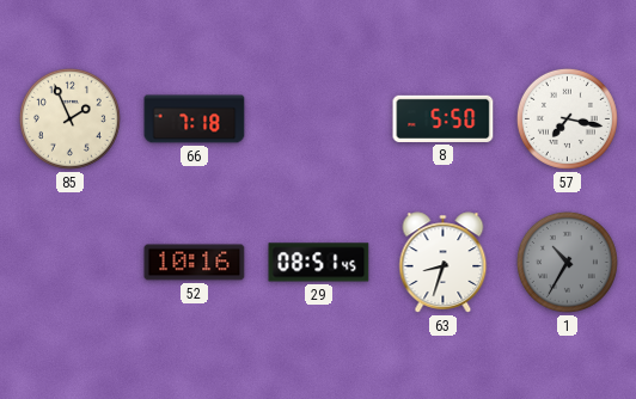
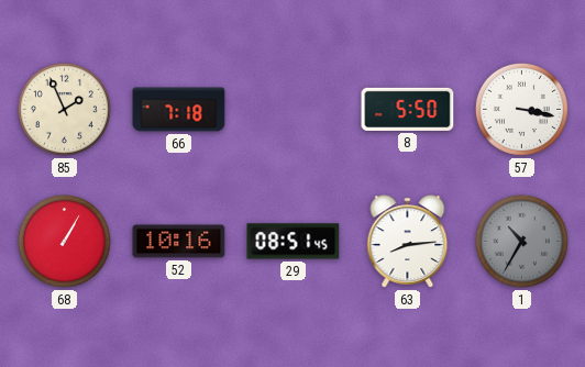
57: 7:17 -> 3:17
68: none -> 1:05
63: 8:33 -> 8:14
